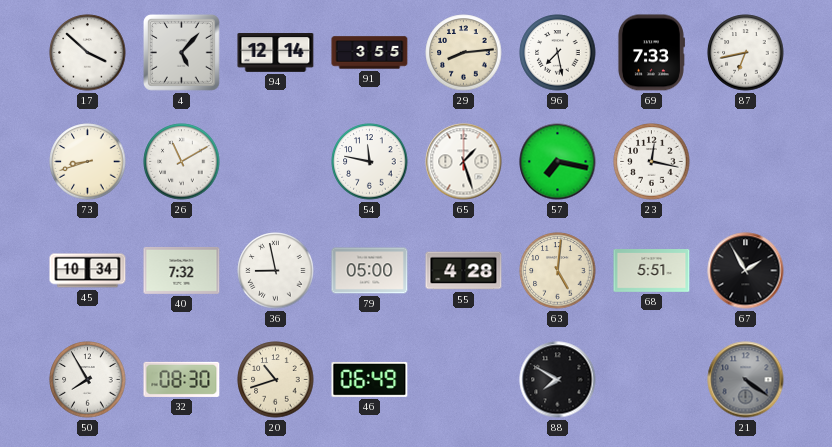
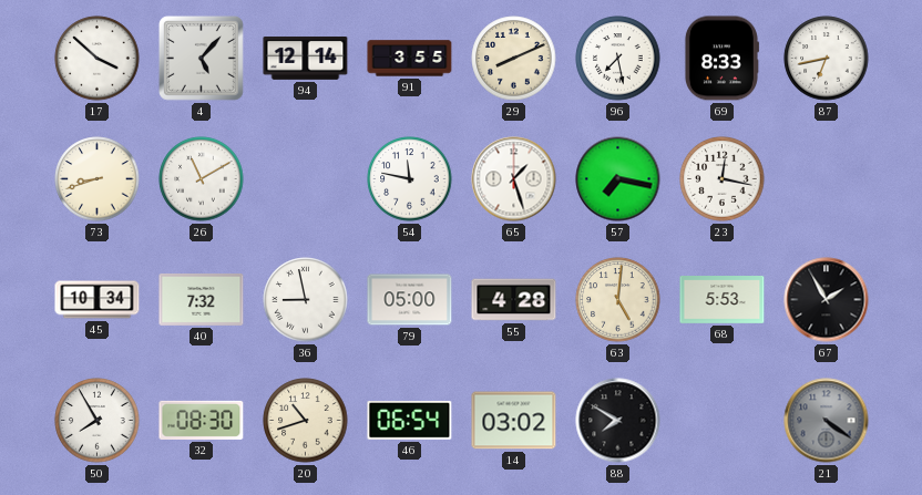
29: 8:14 -> 8:11
69: 7:33 -> 8:33
68: 5:51 -> 5:53
46: 06:49 -> 06:54
14: none -> 03:02
